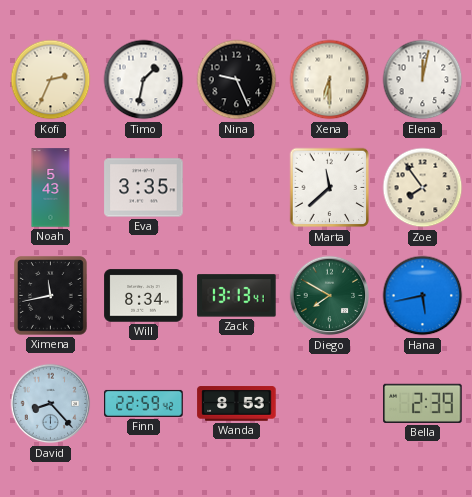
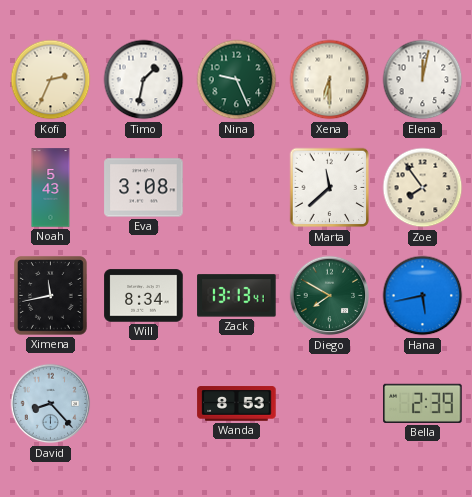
Nina dial: black -> green
Eva: 3:35 -> 3:08
Finn: 22:59 -> none
